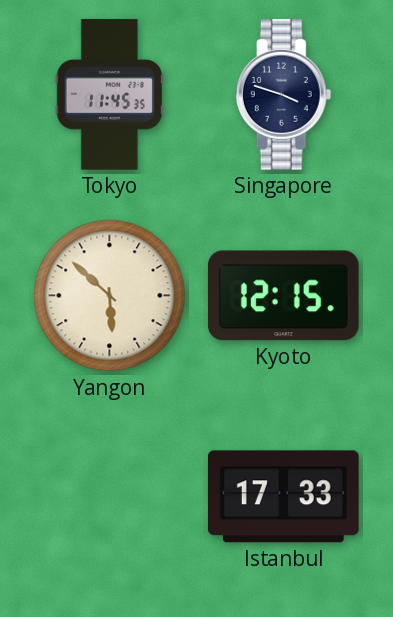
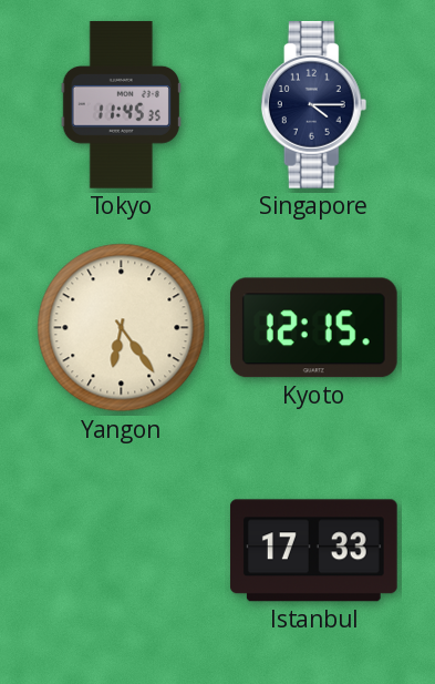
Singapore: 3:48 -> 4:15
Yangon: 5:52 -> 6:24
